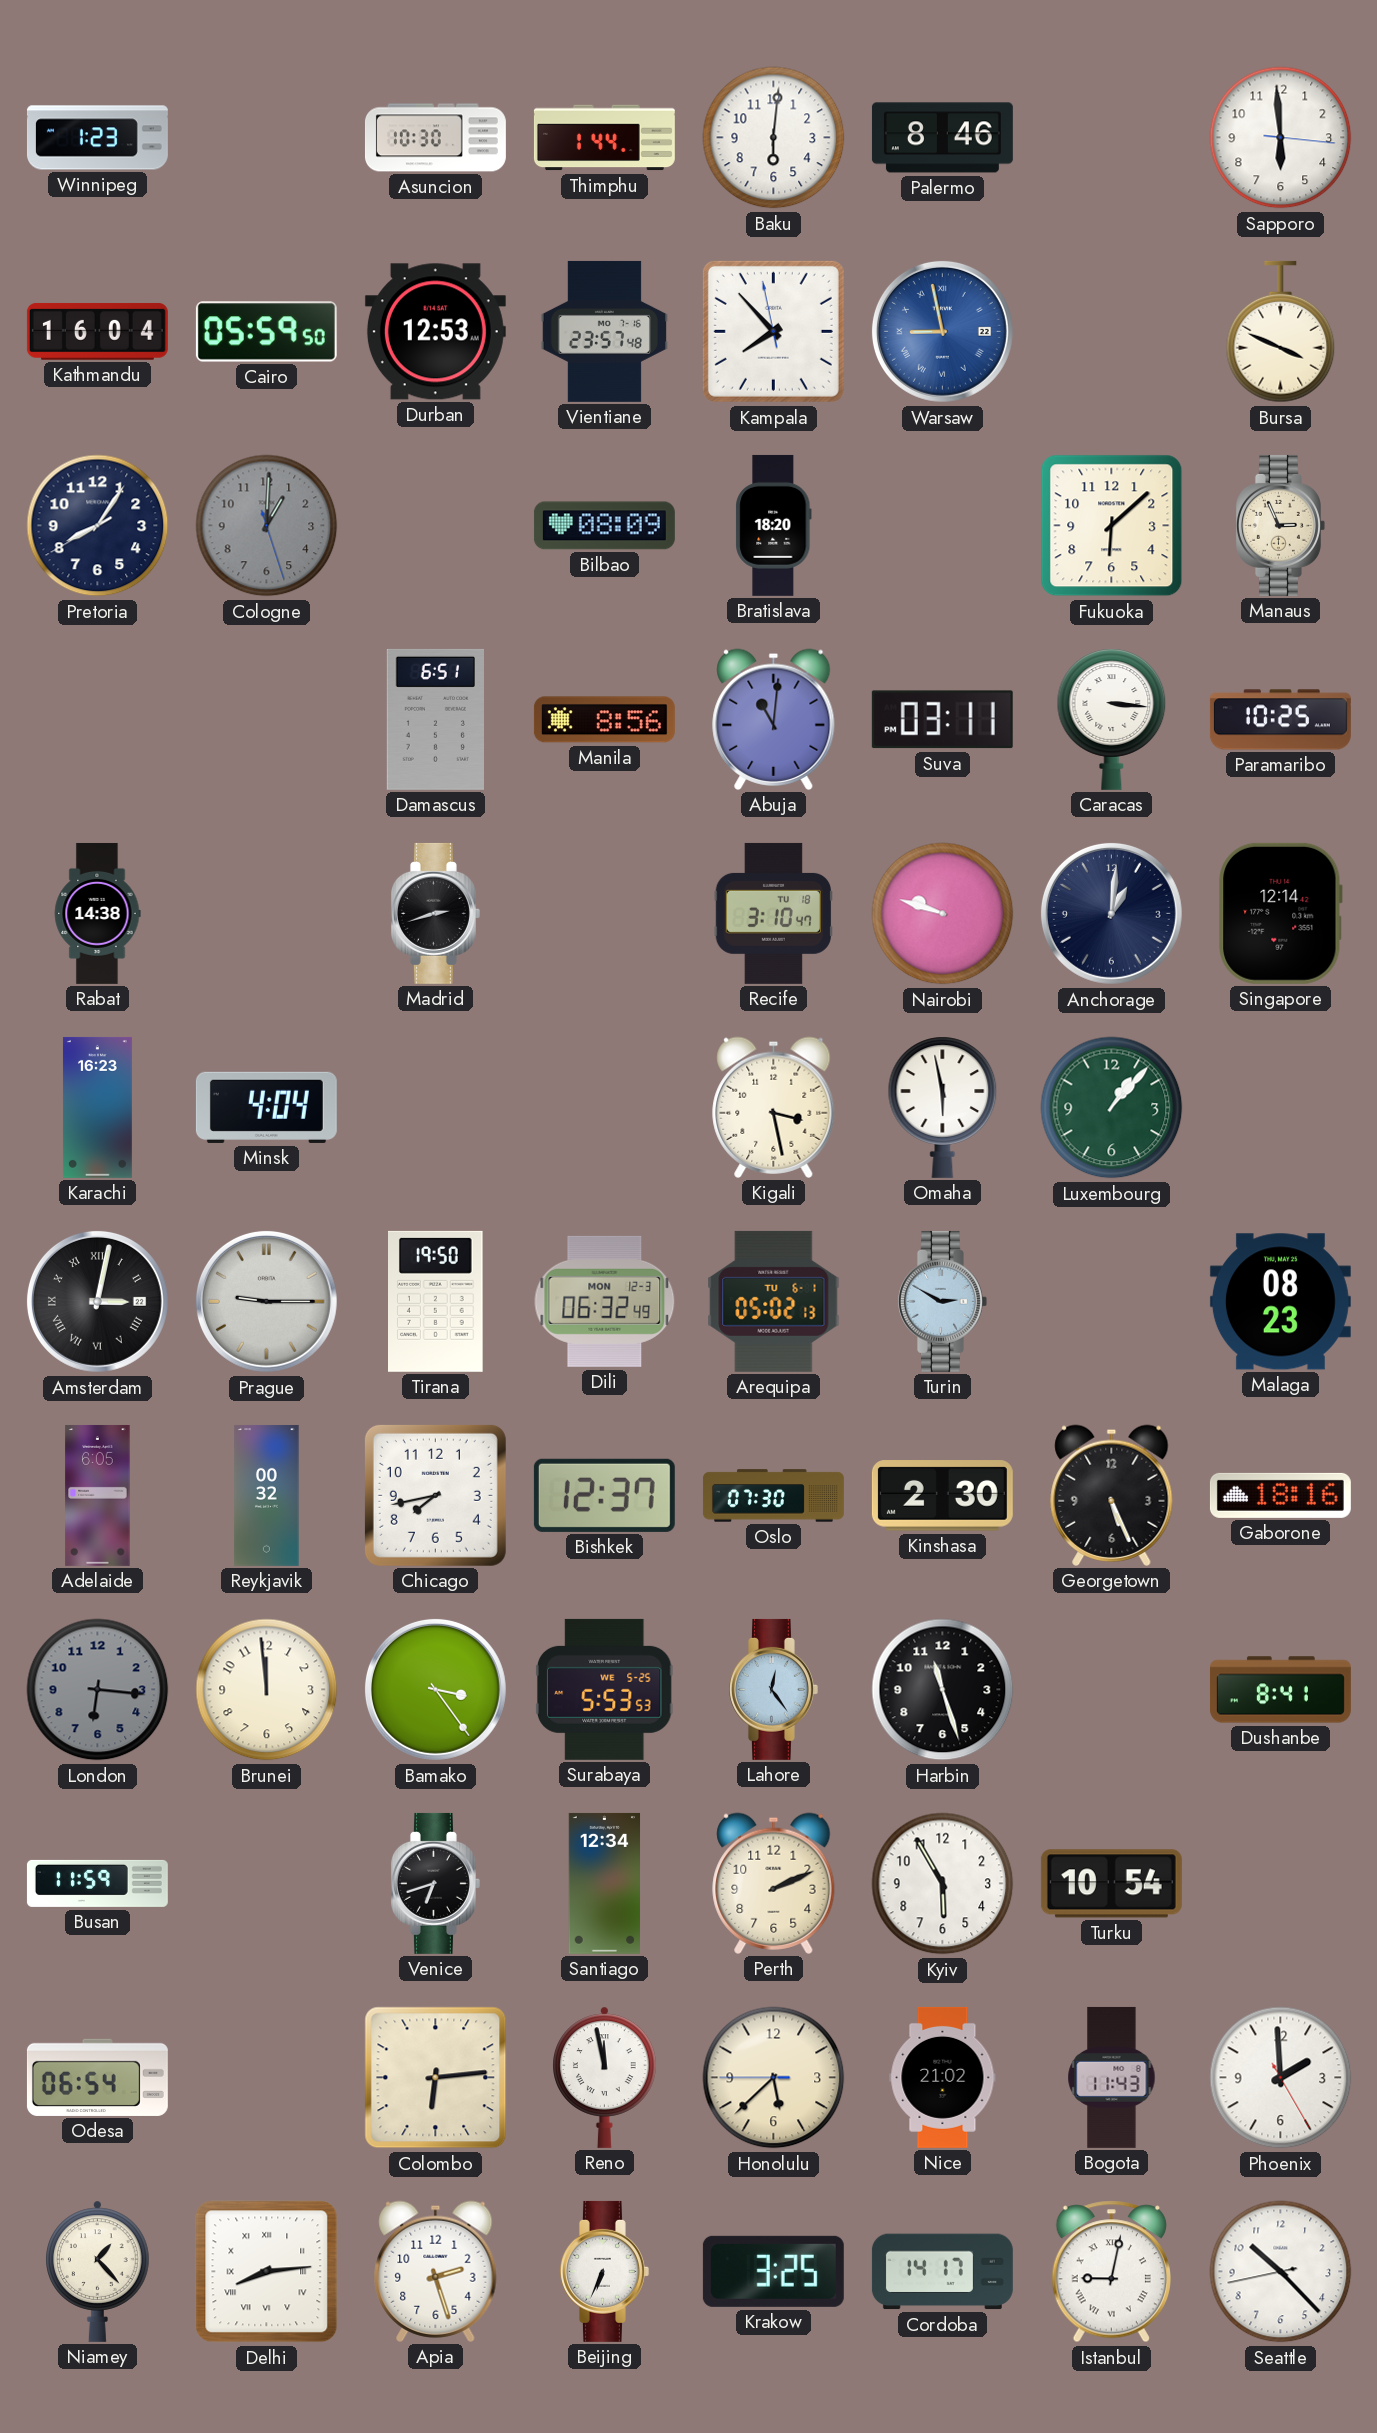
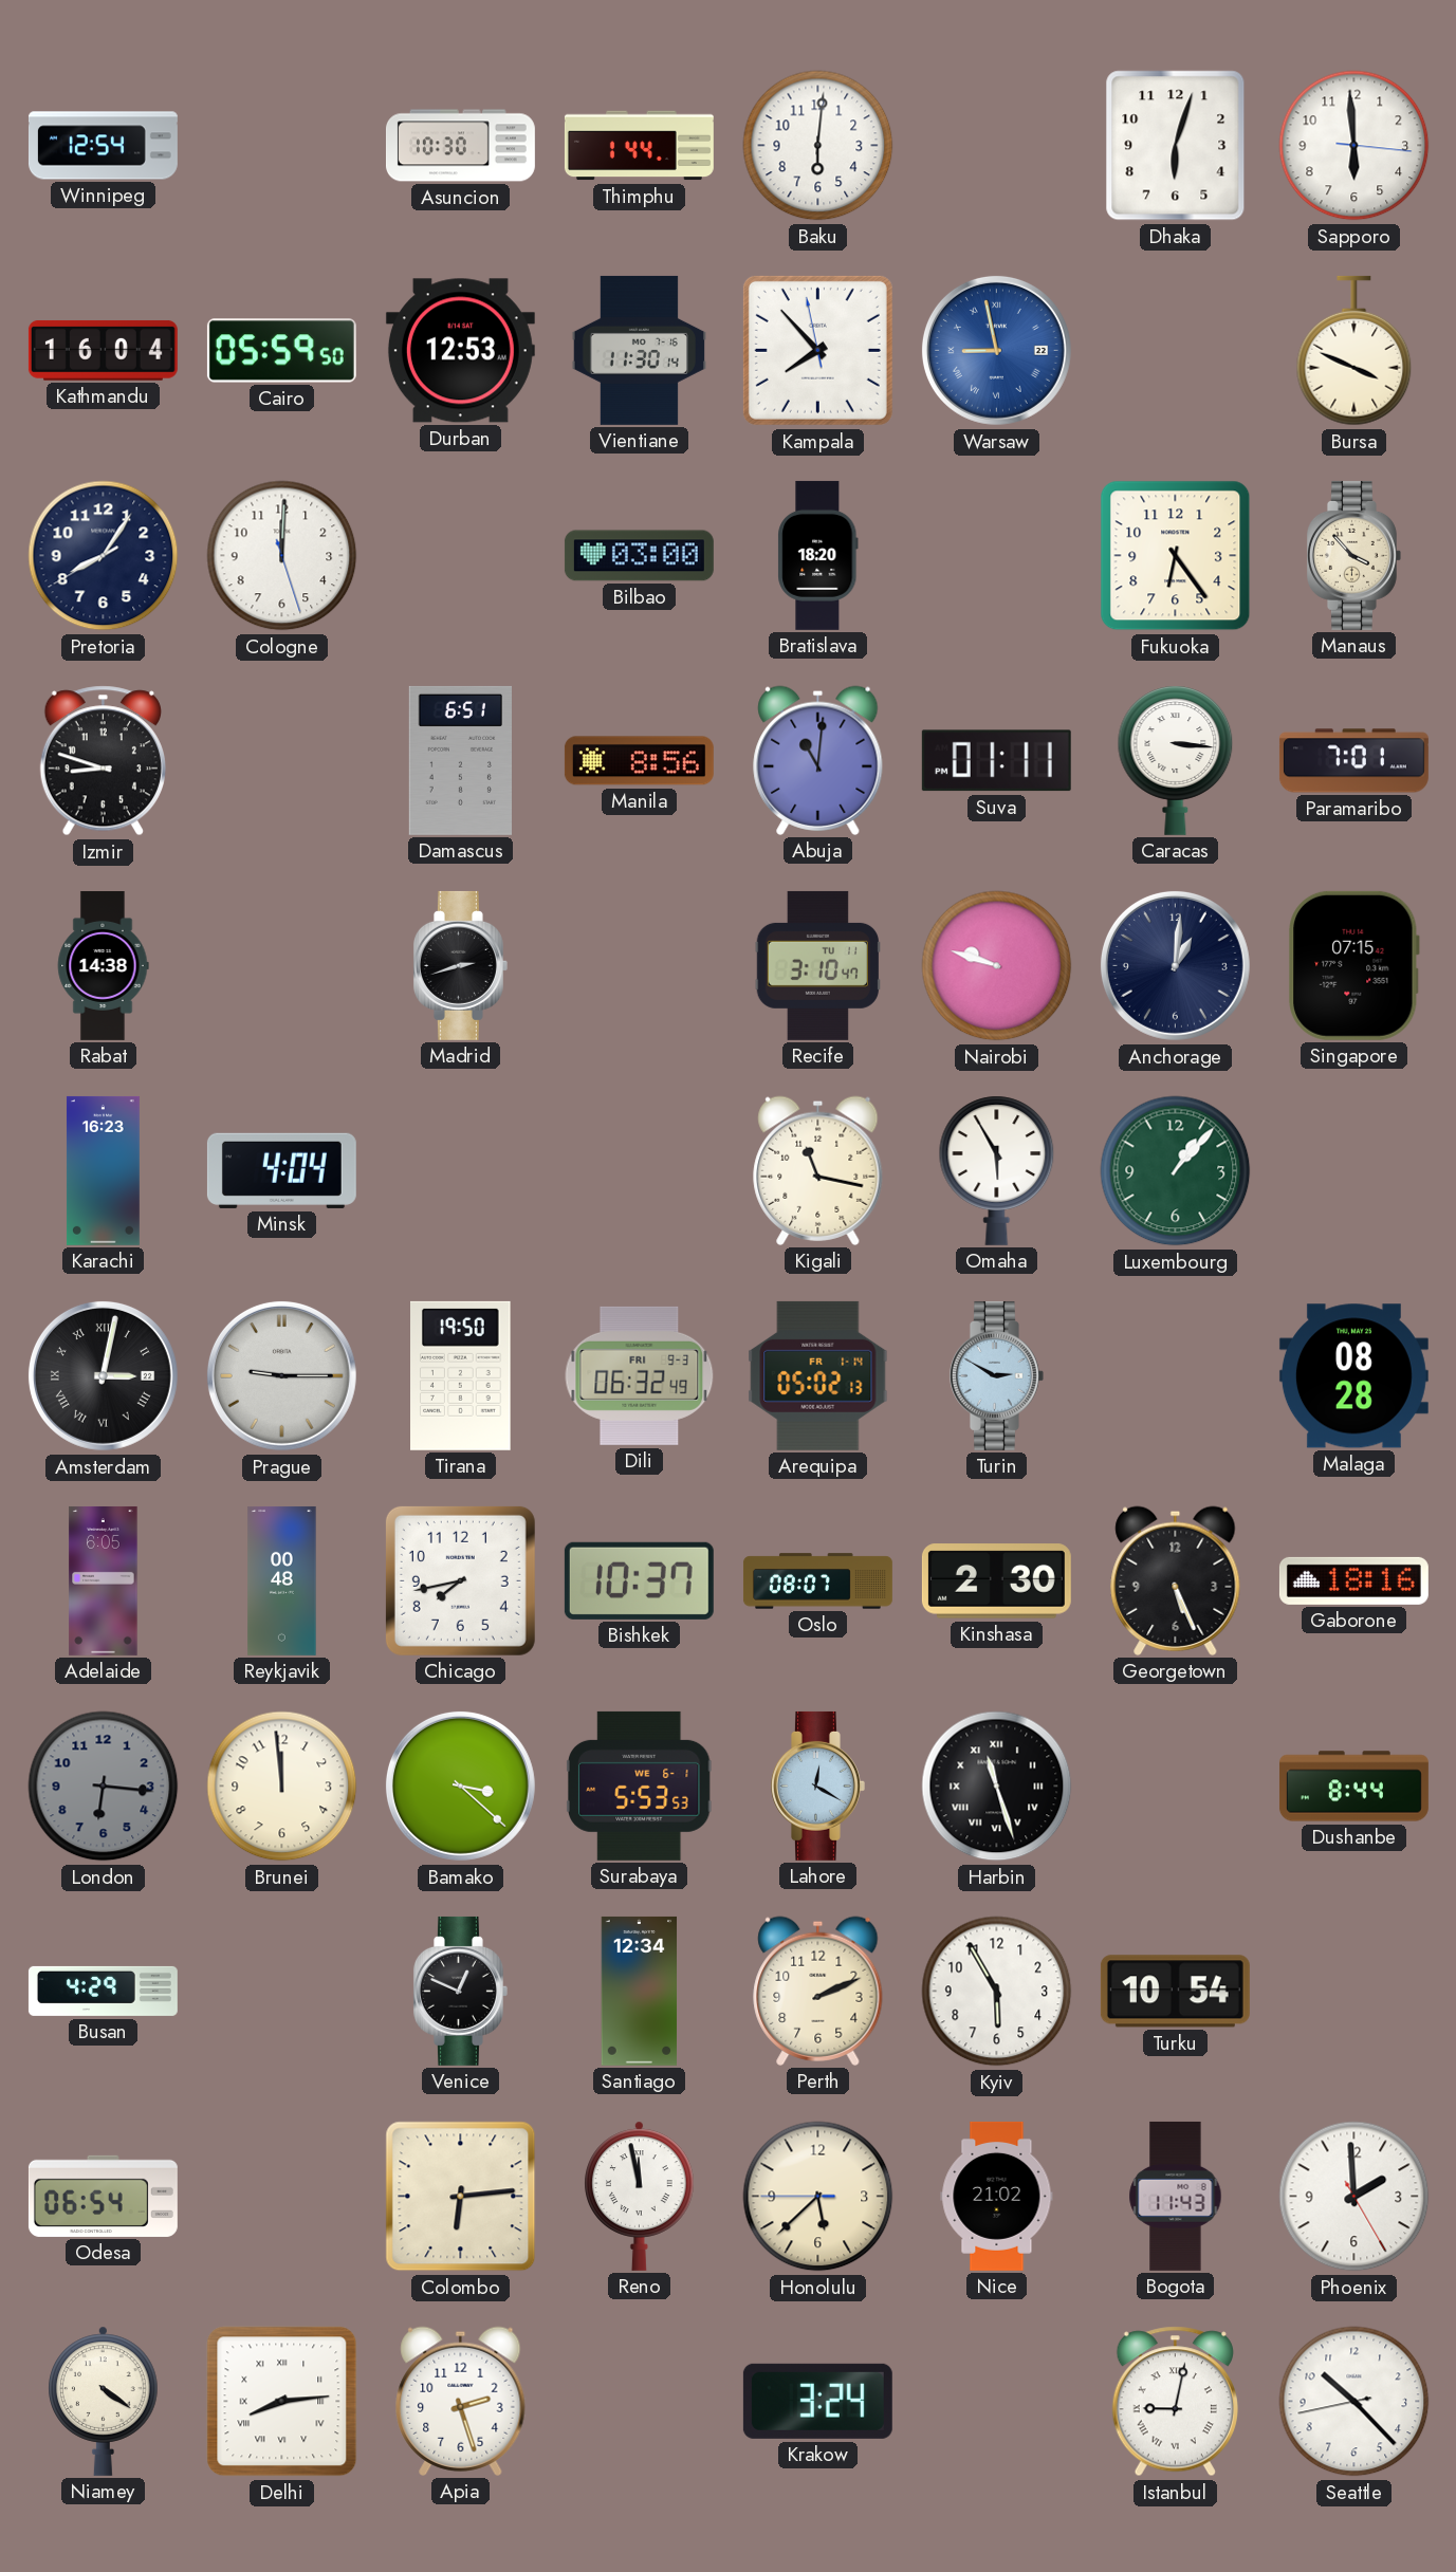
Winnipeg: 1:23 -> 12:54
Palermo: 8:46 -> none
Dhaka: none -> 6:03
Vientiane: 23:57 -> 11:30
Cologne: 1:00 -> 12:00
Cologne dial: grey -> white
Bilbao: 08:09 -> 03:00
Fukuoka: 6:08 -> 6:24
Manaus: 2:56 -> 3:53
Izmir: none -> 8:48
Suva: 03:11 -> 01:11
Paramaribo: 10:25 -> 7:01
Recife date: TU 18 -> TU 11
Singapore: 12:14 -> 07:15
Kigali: 3:28 -> 11:17
Omaha: 5:58 -> 5:55
Dili date: MON 12-3 -> FRI 9-3
Arequipa date: TU 6-1 -> FR 1-14
Malaga: 08:23 -> 08:28
Reykjavik: 00:32 -> 00:48
Bishkek: 12:37 -> 10:37
Oslo: 07:30 -> 08:07
Bamako: 3:24 -> 3:22
Surabaya date: WE 5-25 -> WE 6-1
Lahore: 12:24 -> 12:20
Harbin numerals: Arabic -> Roman
Dushanbe: 8:41 -> 8:44
Busan: 11:59 -> 4:29
Venice: 6:42 -> 12:49
Niamey: 1:23 -> 4:21
Beijing: 6:34 -> none
Krakow: 3:25 -> 3:24
Cordoba: 14:17 -> none
